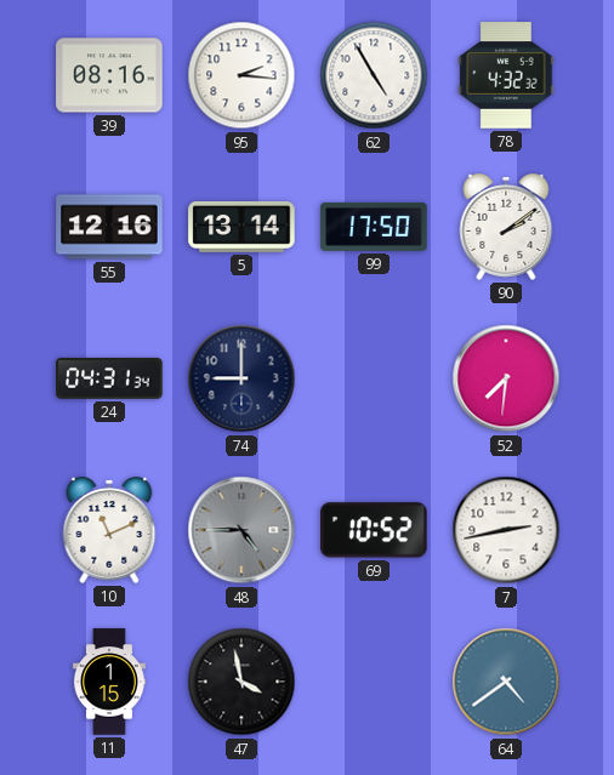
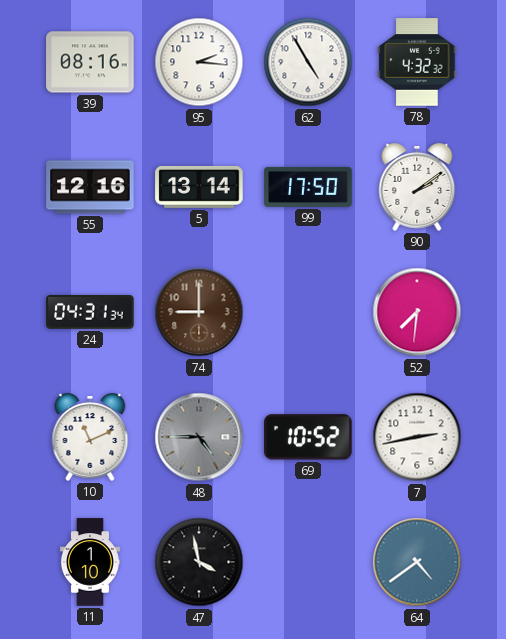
74 dial: navy -> brown
11: 1:15 -> 1:10
